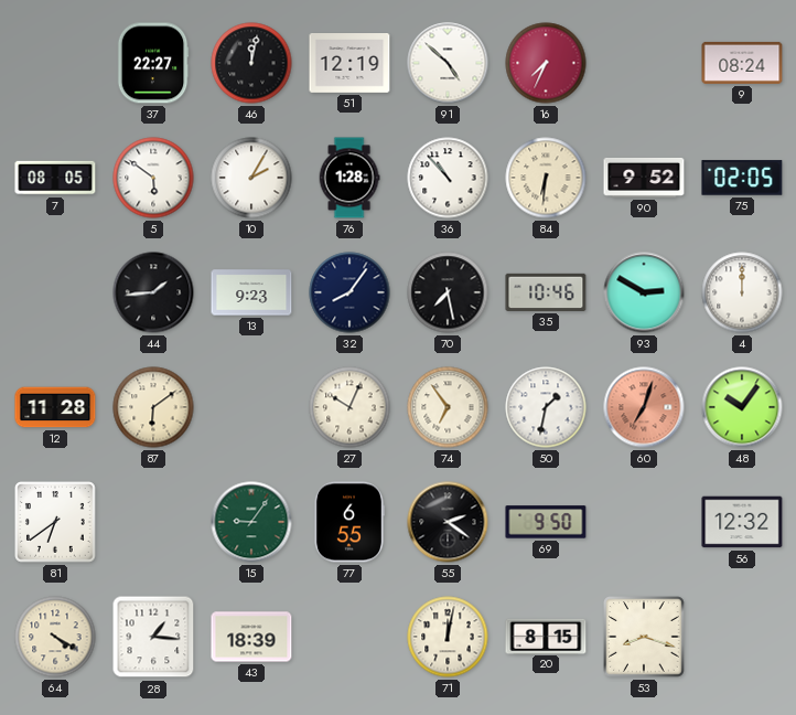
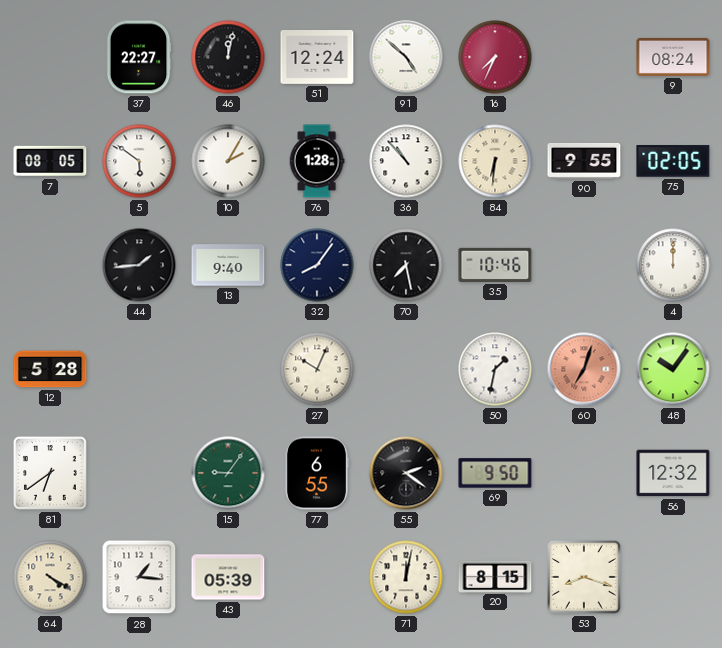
51: 12:19 -> 12:24
90: 9:52 -> 9:55
13: 9:23 -> 9:40
93: 2:50 -> none
12: 11:28 -> 5:28
87: 6:09 -> none
74: 6:54 -> none
43: 18:39 -> 05:39
